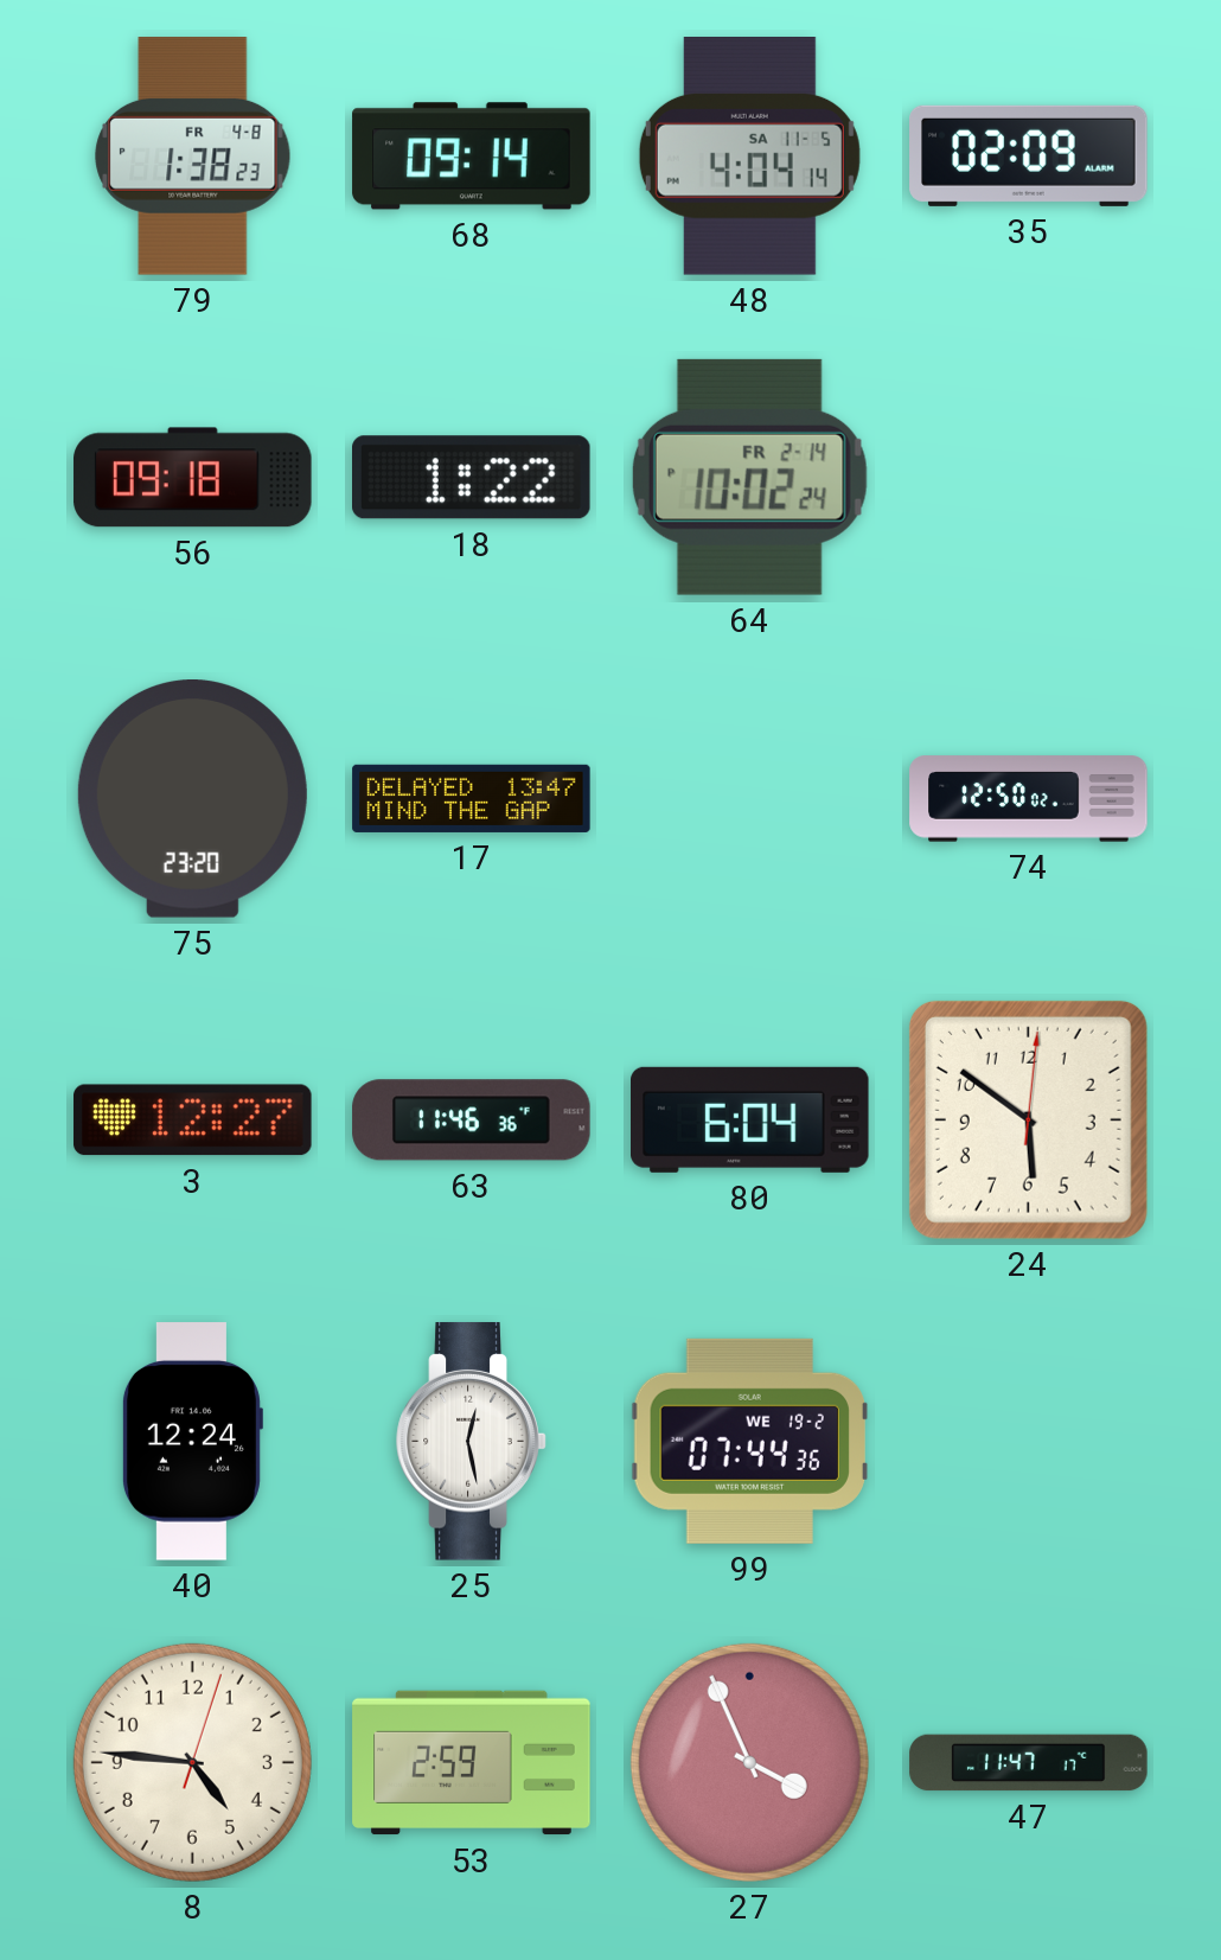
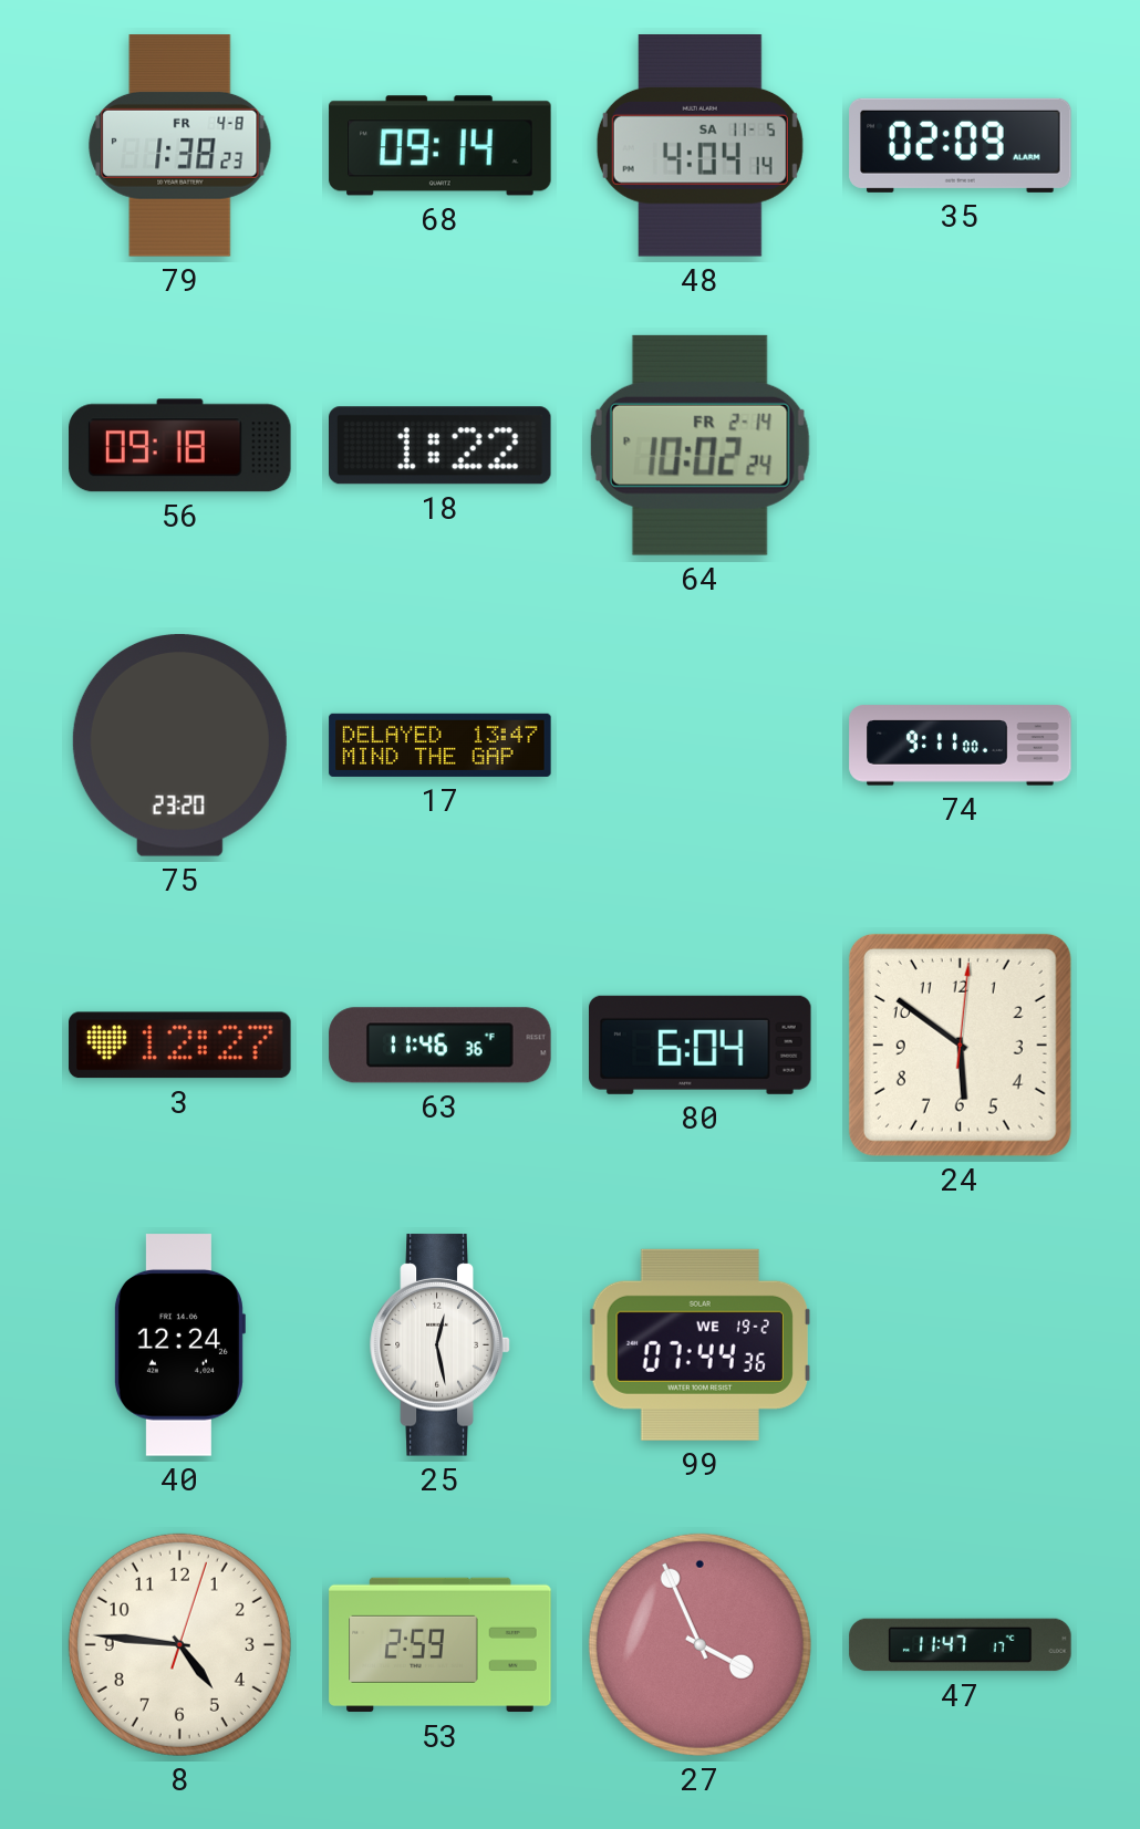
74: 12:50 -> 9:11
